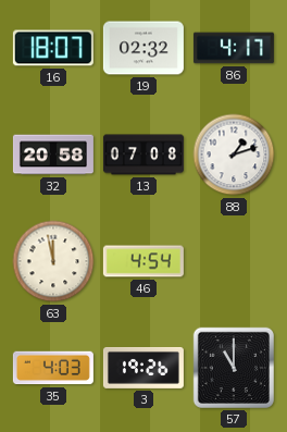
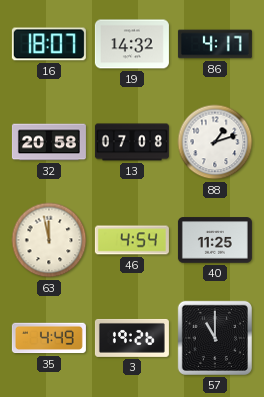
19: 02:32 -> 14:32
40: none -> 11:25
35: 4:03 -> 4:49
